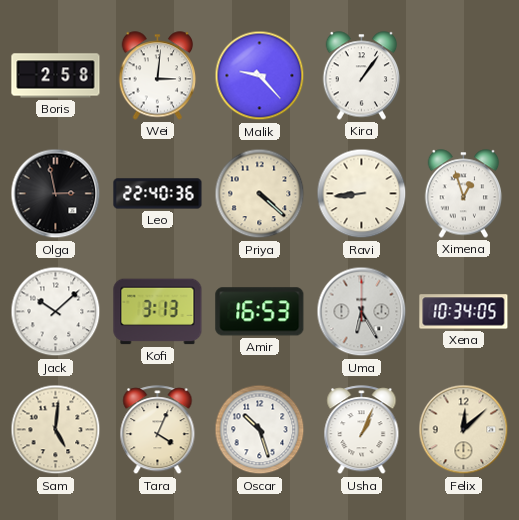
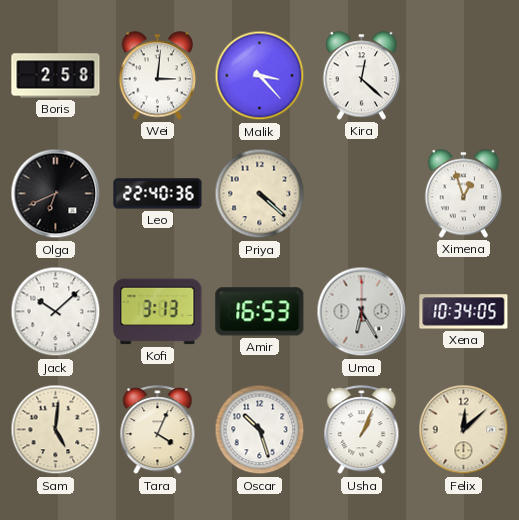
Malik: 9:23 -> 3:23
Kira: 1:06 -> 12:22
Olga: 2:58 -> 6:41
Ravi: 8:44 -> none
